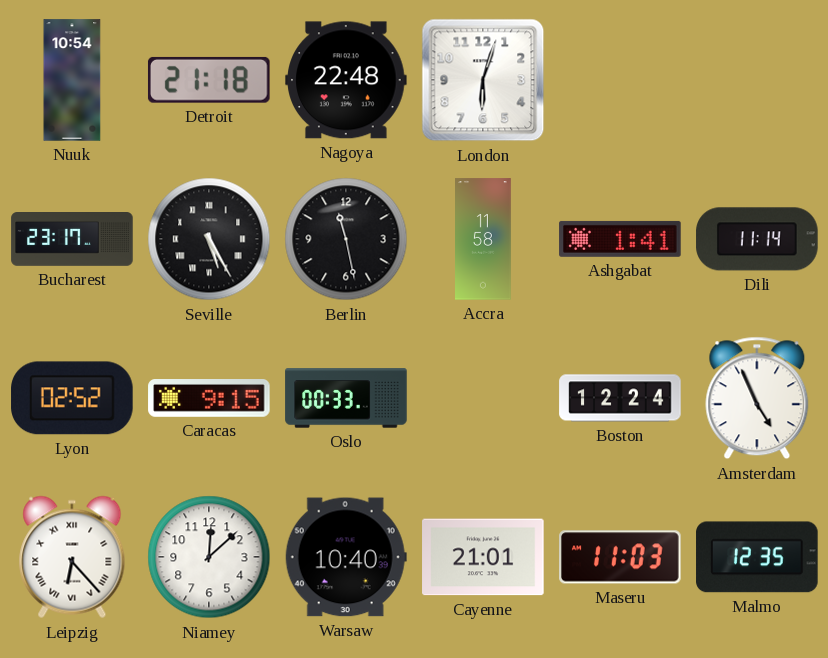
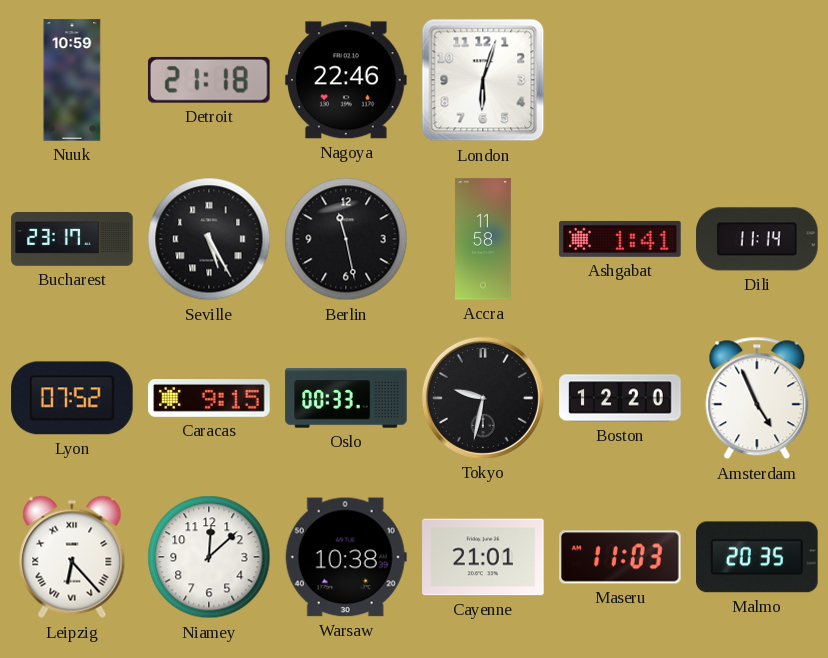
Nuuk: 10:54 -> 10:59
Nagoya: 22:48 -> 22:46
Lyon: 02:52 -> 07:52
Tokyo: none -> 9:32
Boston: 12:24 -> 12:20
Warsaw: 10:40 -> 10:38
Malmo: 12:35 -> 20:35
